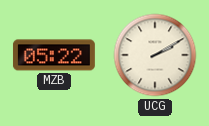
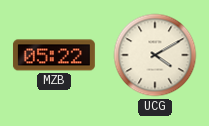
UCG: 2:10 -> 4:10
